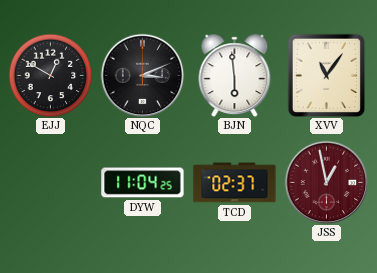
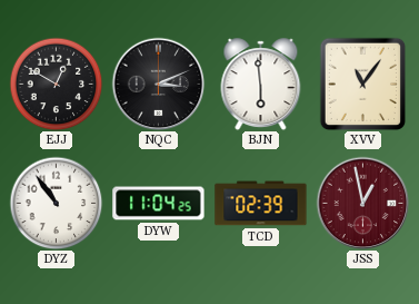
DYZ: none -> 10:54
TCD: 02:37 -> 02:39
